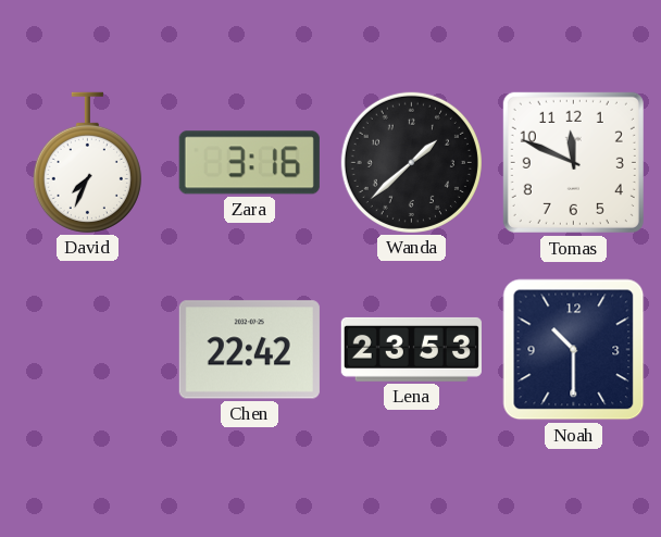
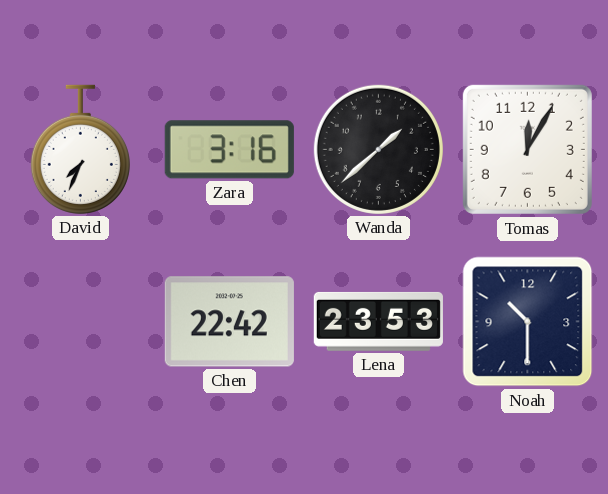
Tomas: 11:49 -> 12:05
